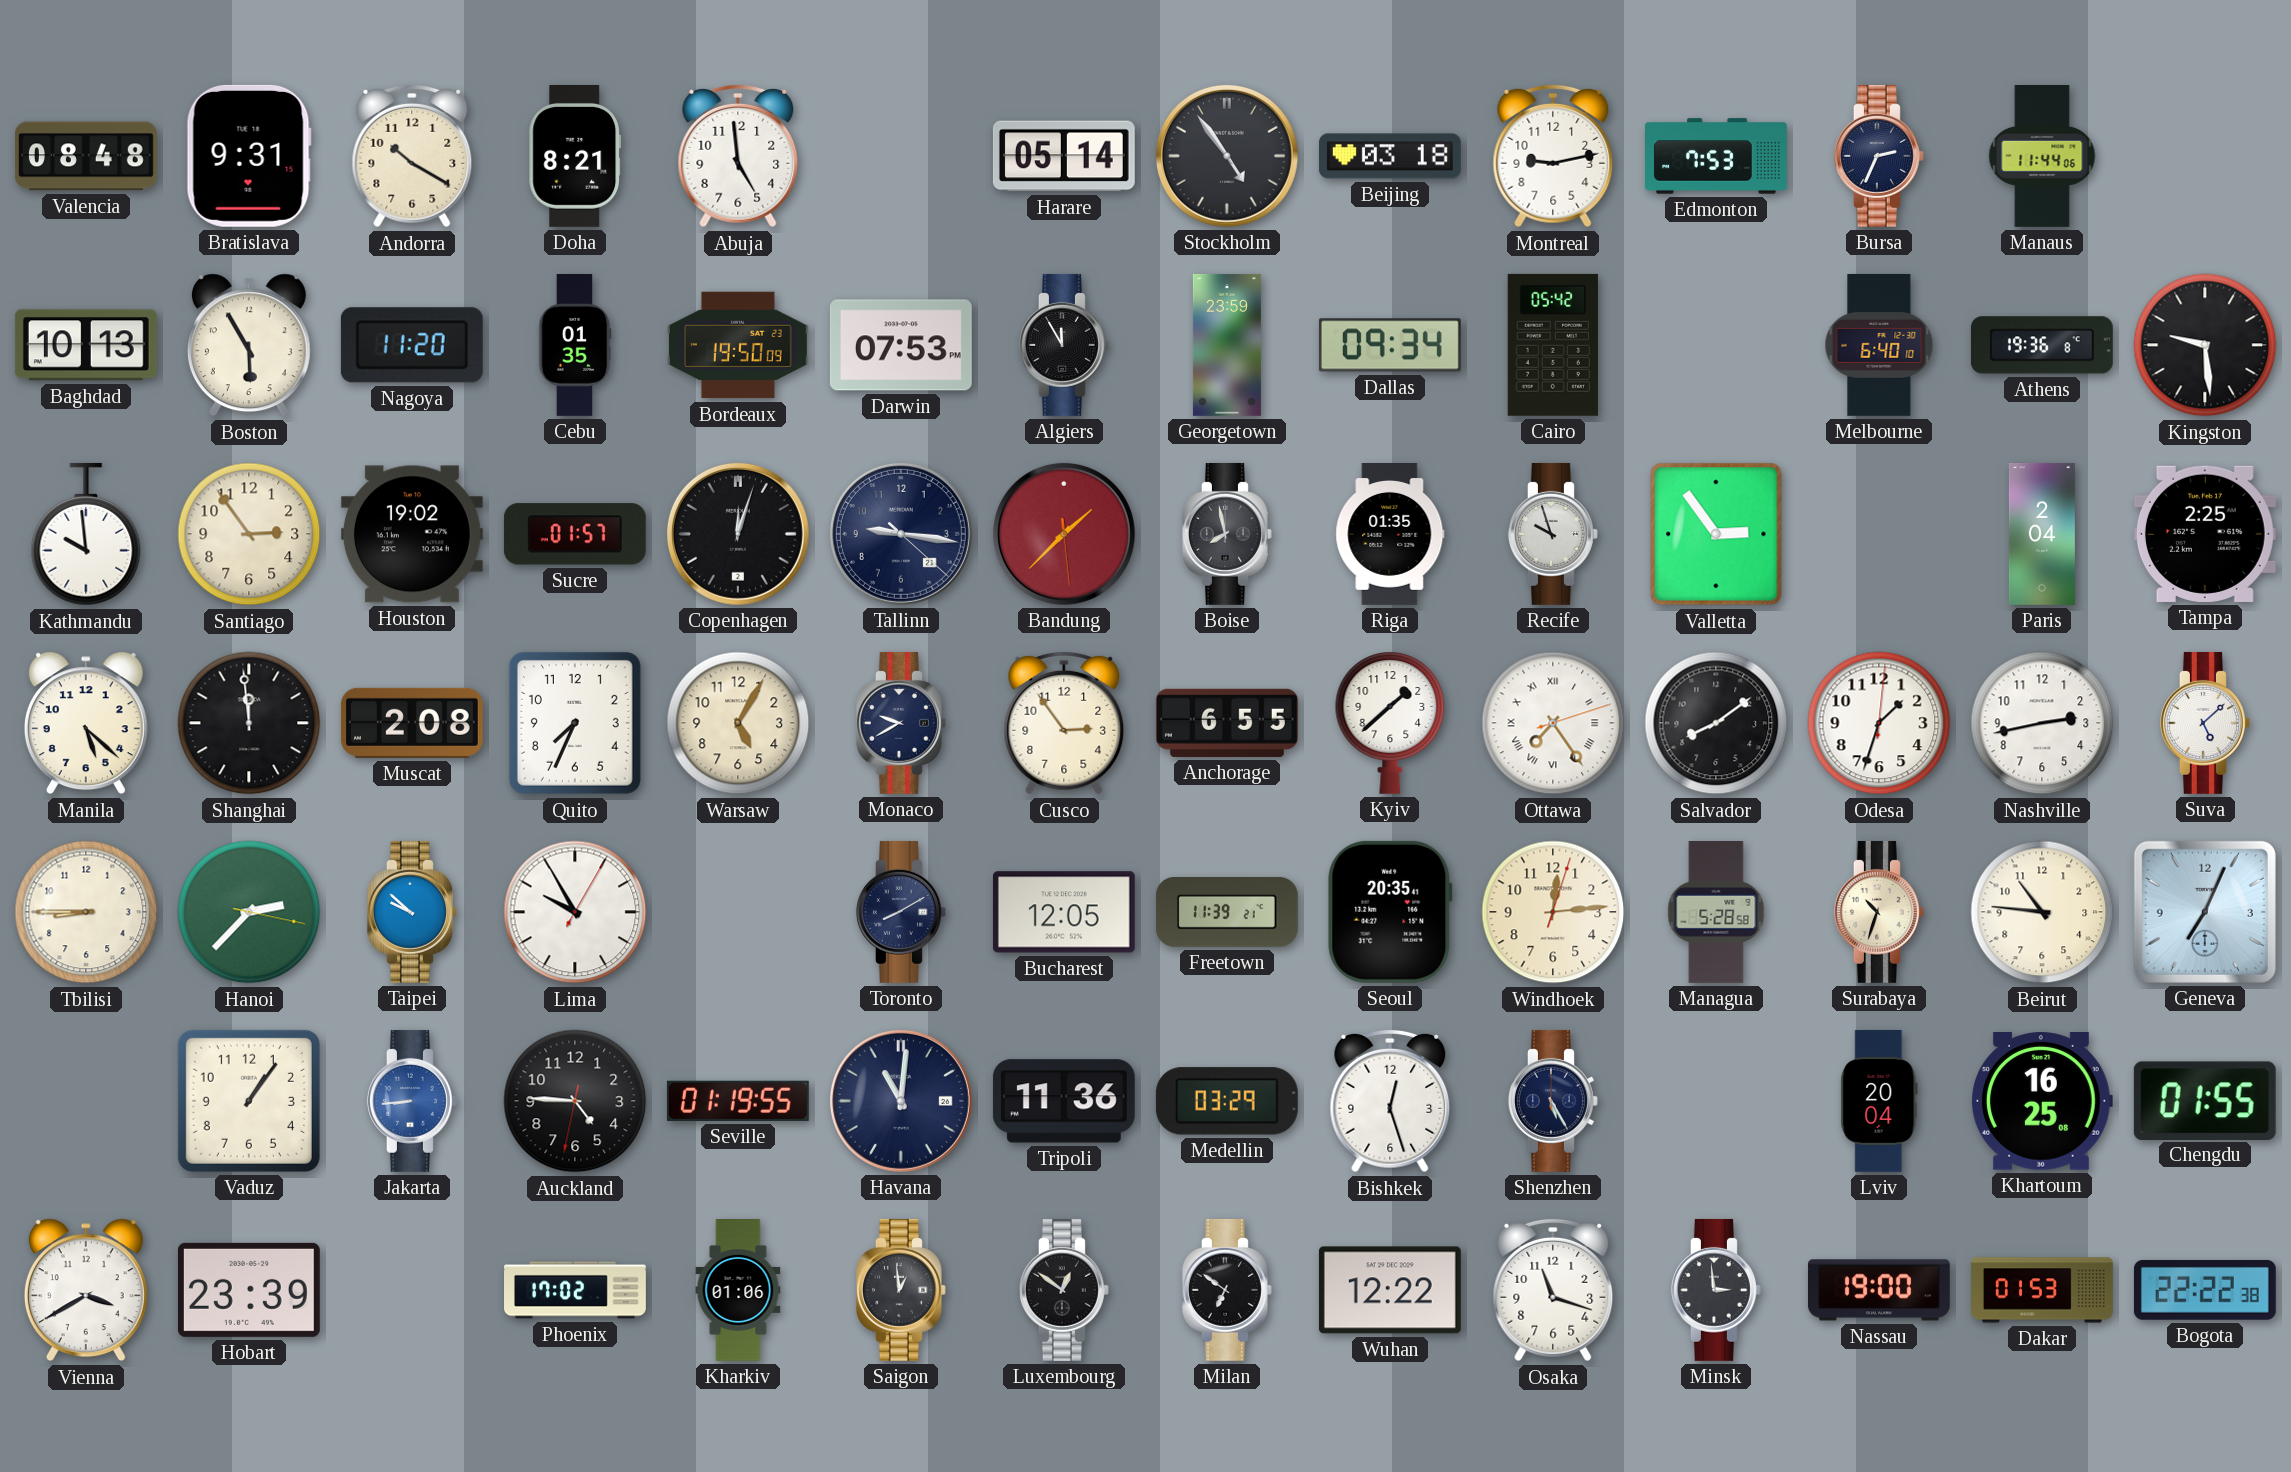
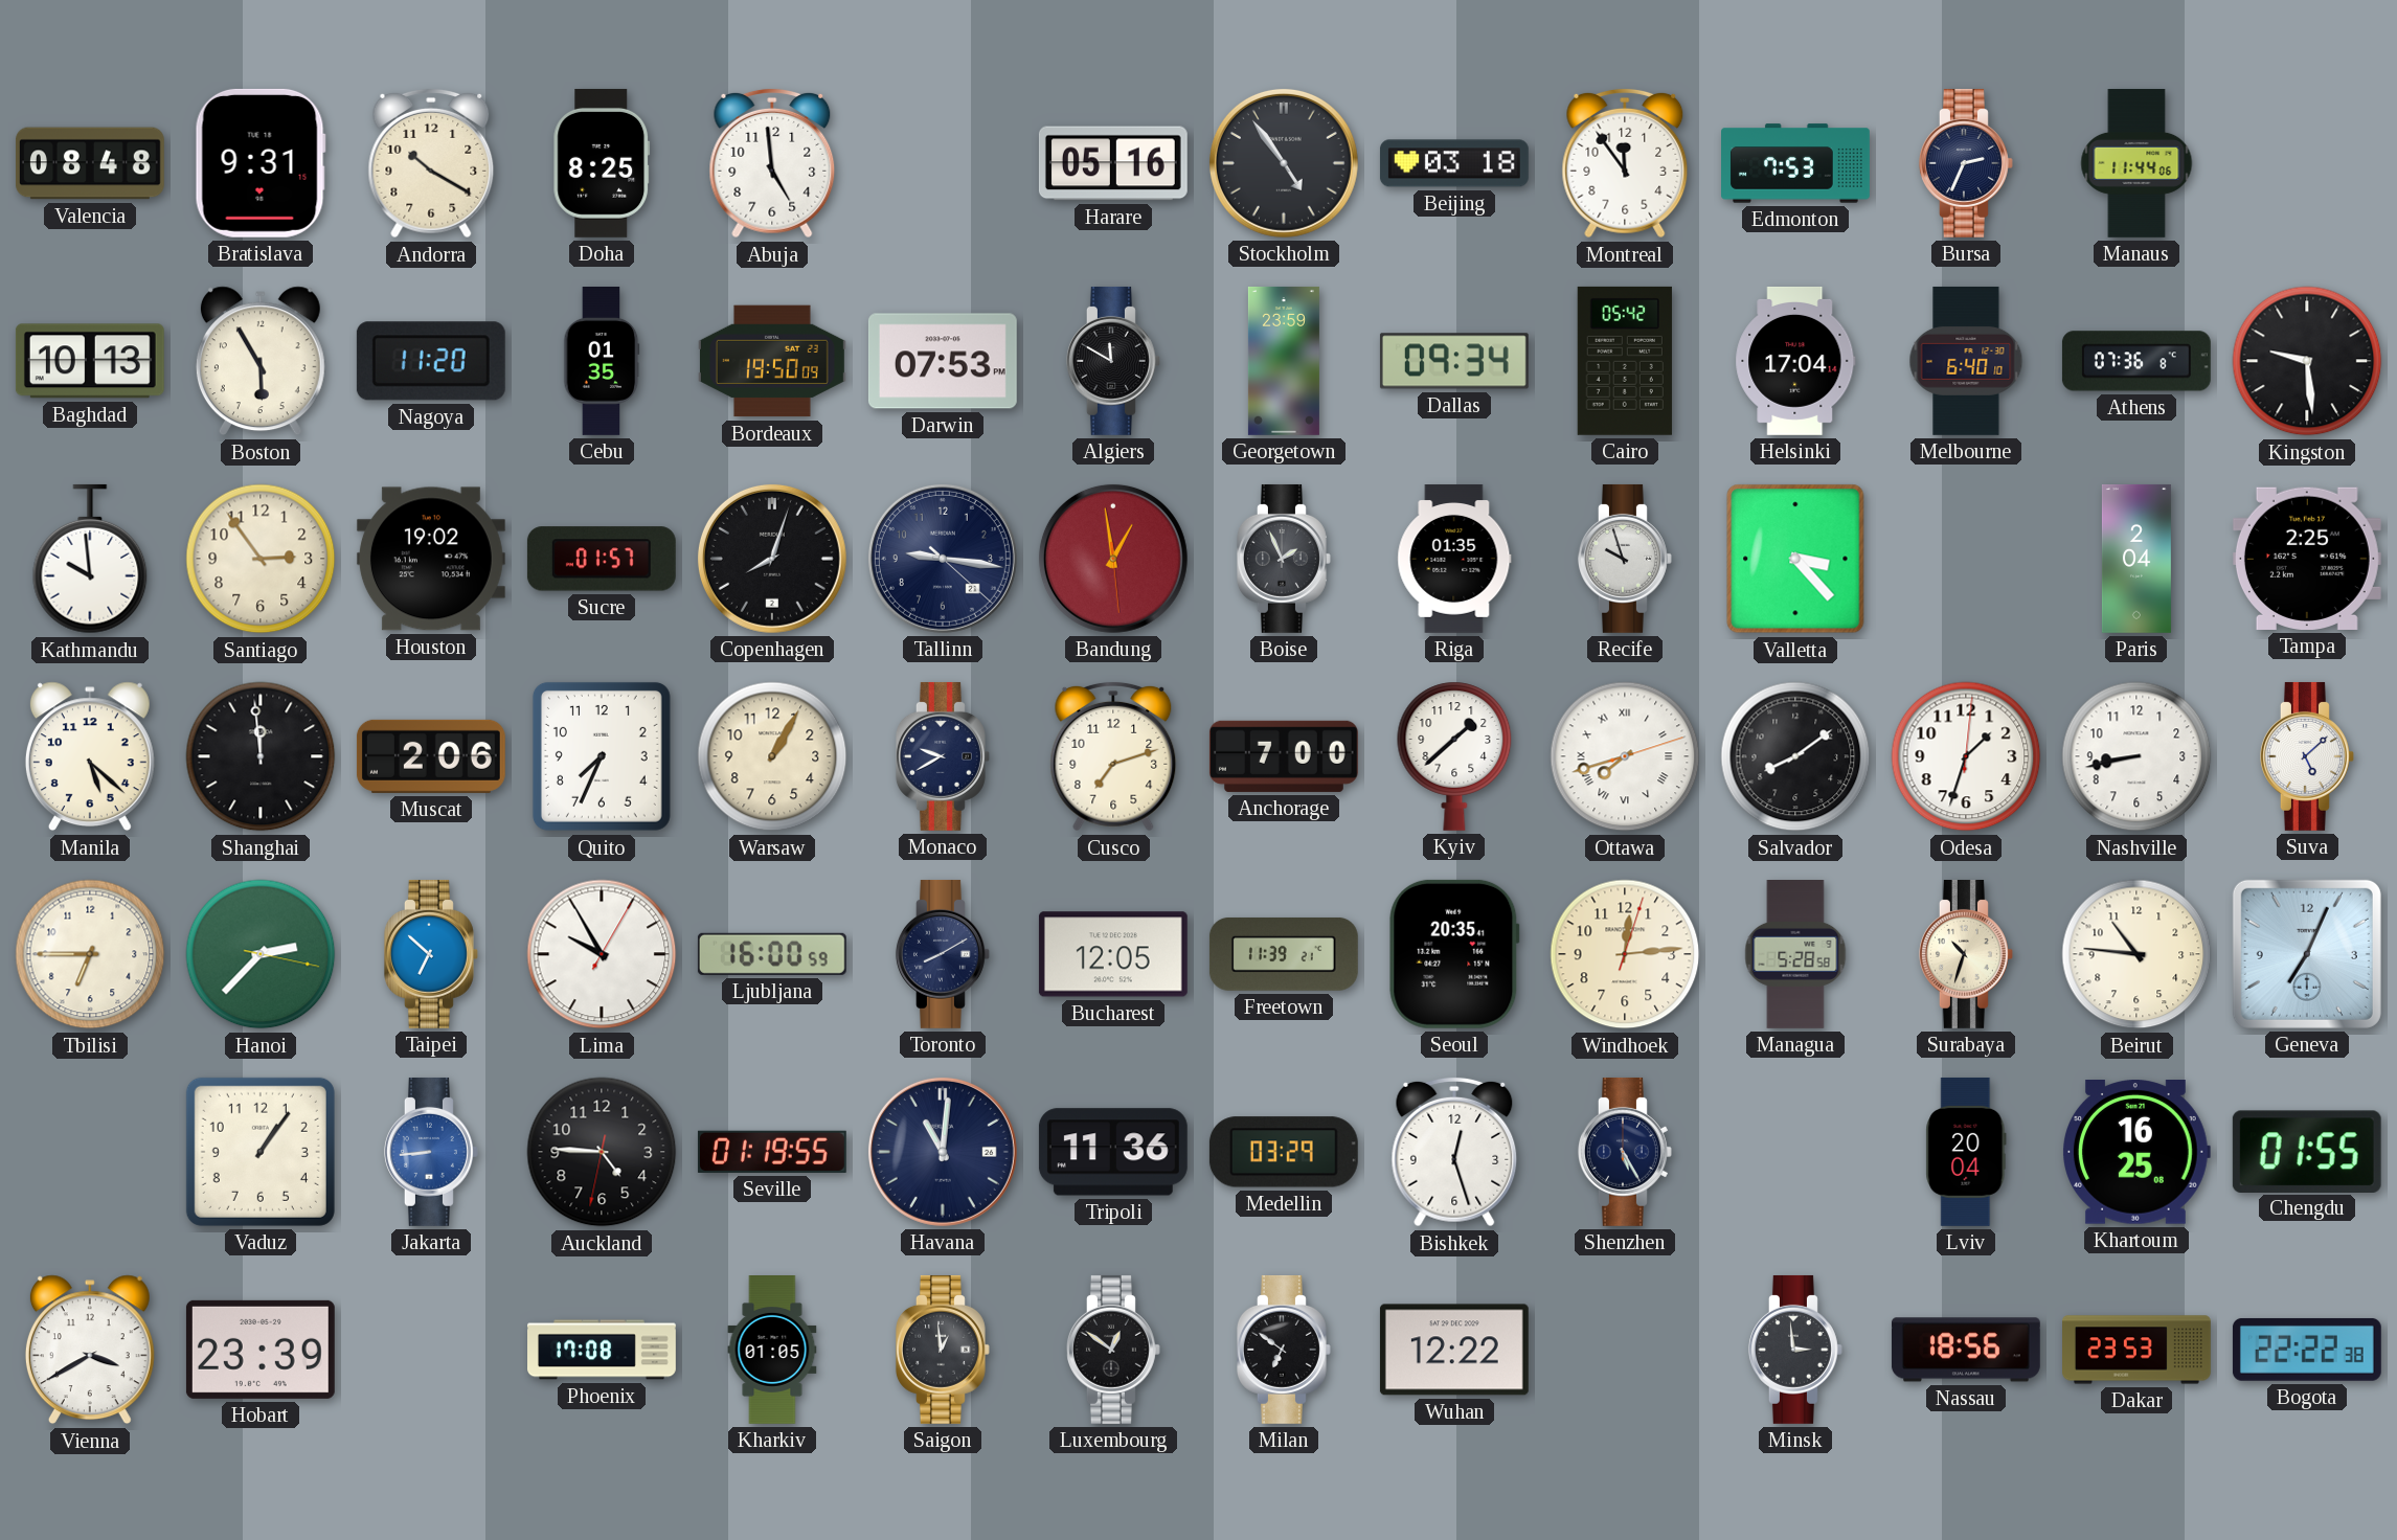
Doha: 8:21 -> 8:25
Harare: 05:14 -> 05:16
Montreal: 9:13 -> 11:54
Algiers: 11:55 -> 11:50
Helsinki: none -> 17:04
Athens: 19:36 -> 07:36
Copenhagen: 12:03 -> 8:03
Bandung: 1:37 -> 12:58
Boise: 7:58 -> 1:56
Valletta: 2:54 -> 3:23
Muscat: 2:08 -> 2:06
Warsaw: 5:05 -> 1:05
Cusco: 2:54 -> 7:12
Anchorage: 6:55 -> 7:00
Ottawa: 7:24 -> 7:42
Nashville: 2:43 -> 8:43
Tbilisi: 8:45 -> 6:45
Taipei: 9:52 -> 6:52
Ljubljana: none -> 16:00
Phoenix: 17:02 -> 17:08
Kharkiv: 01:06 -> 01:05
Osaka: 11:18 -> none
Nassau: 19:00 -> 18:56
Dakar: 01:53 -> 23:53
